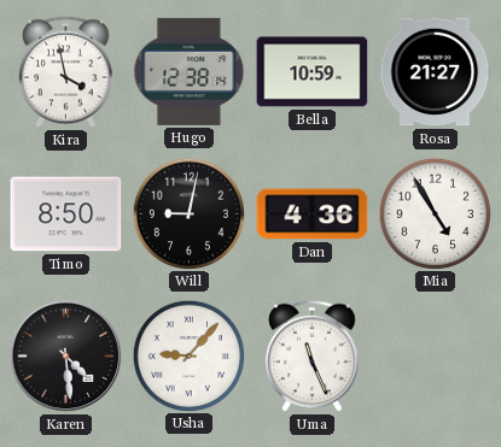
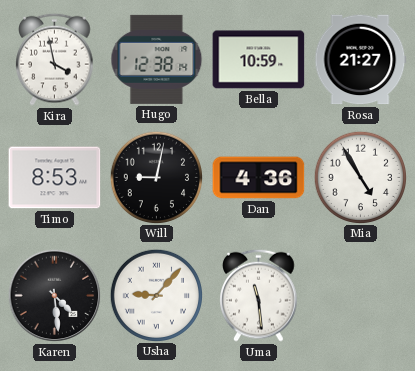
Timo: 8:50 -> 8:53
Uma: 11:26 -> 11:29
